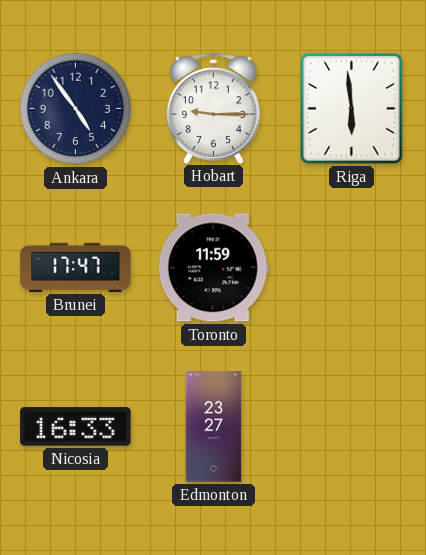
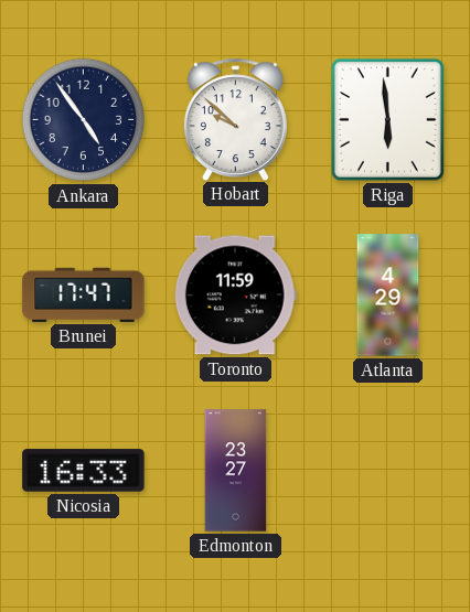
Hobart: 9:15 -> 9:52
Atlanta: none -> 4:29
